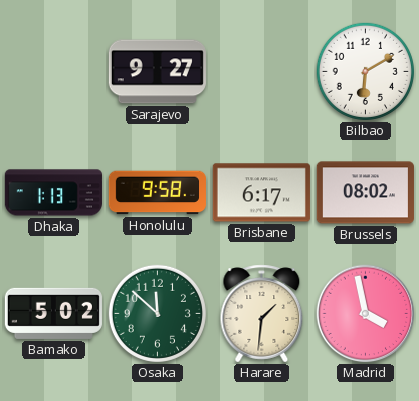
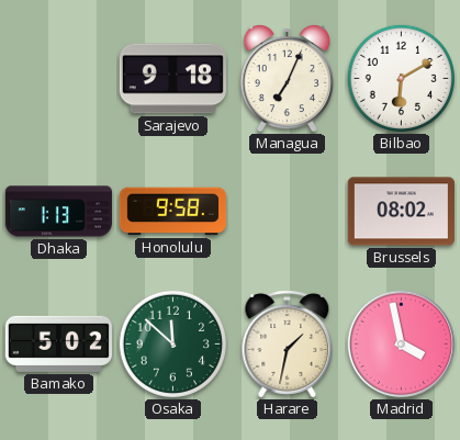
Sarajevo: 9:27 -> 9:18
Managua: none -> 7:04
Brisbane: 6:17 -> none
Harare: 1:31 -> 1:32
